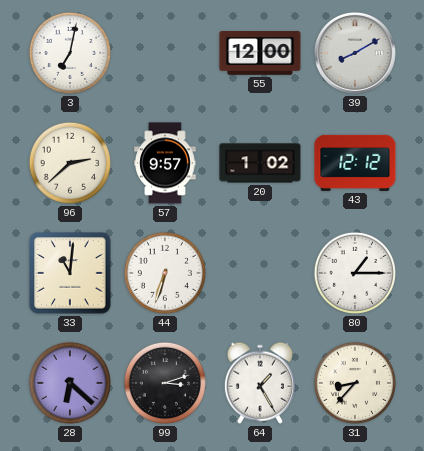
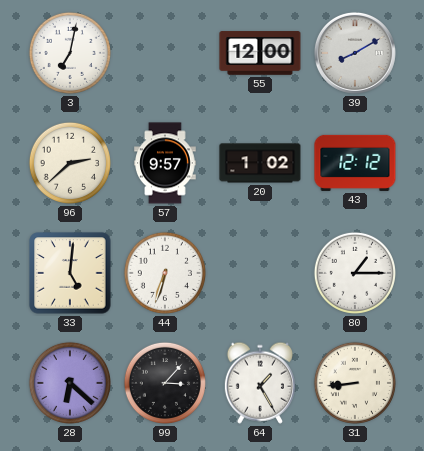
33: 11:01 -> 5:01
99: 3:12 -> 3:07
31: 8:37 -> 8:44
